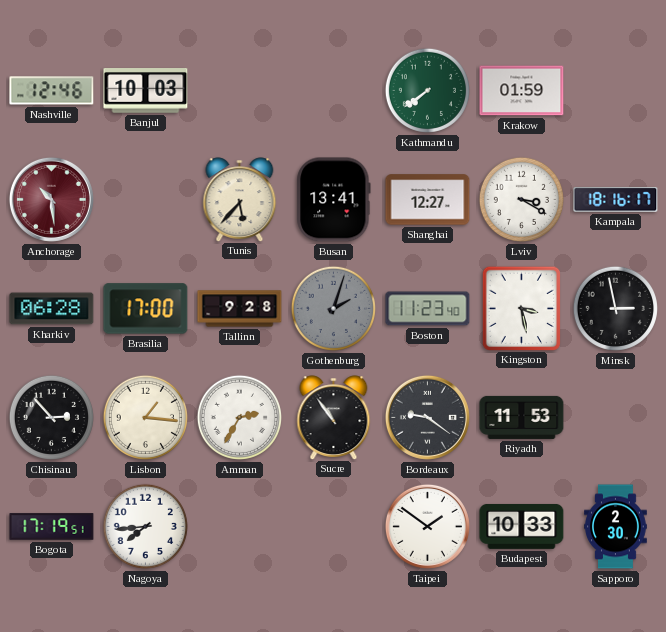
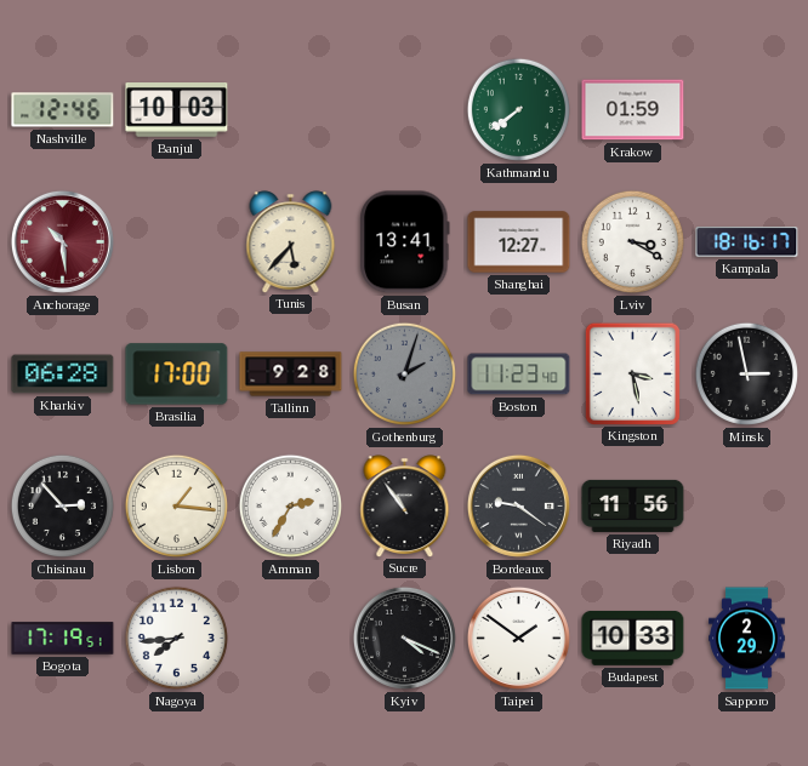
Riyadh: 11:53 -> 11:56
Kyiv: none -> 4:19
Sapporo: 2:30 -> 2:29
